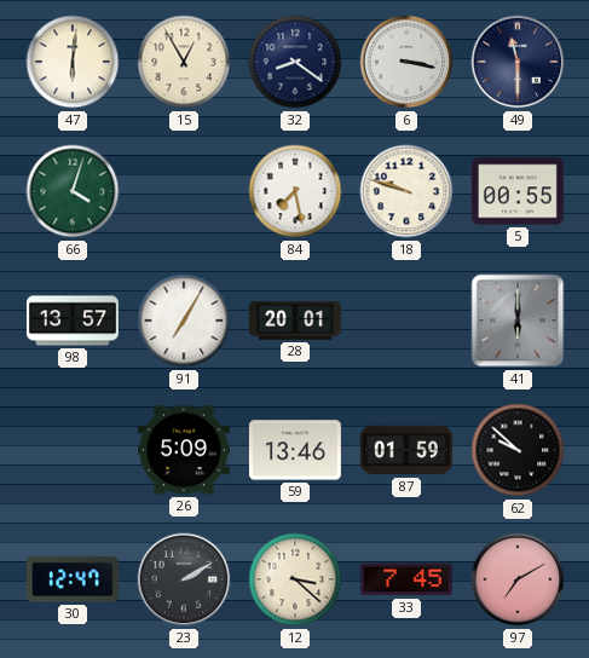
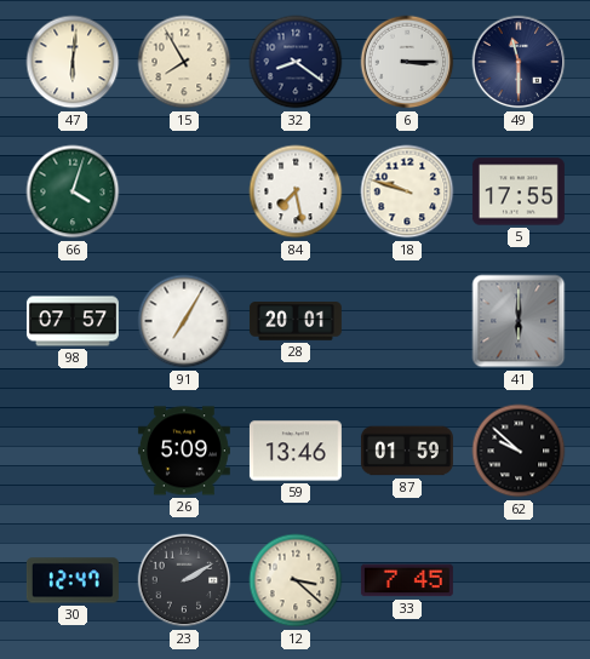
15: 12:55 -> 7:55
6: 3:17 -> 3:15
5: 00:55 -> 17:55
98: 13:57 -> 07:57
97: 7:10 -> none
